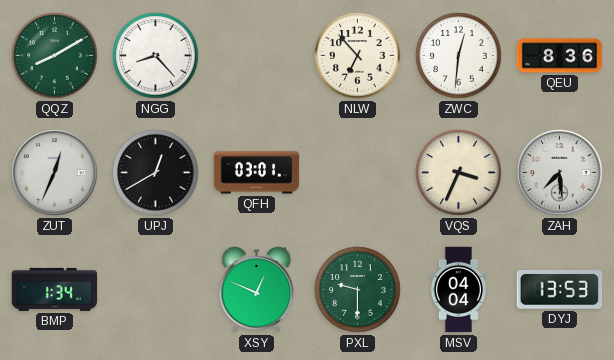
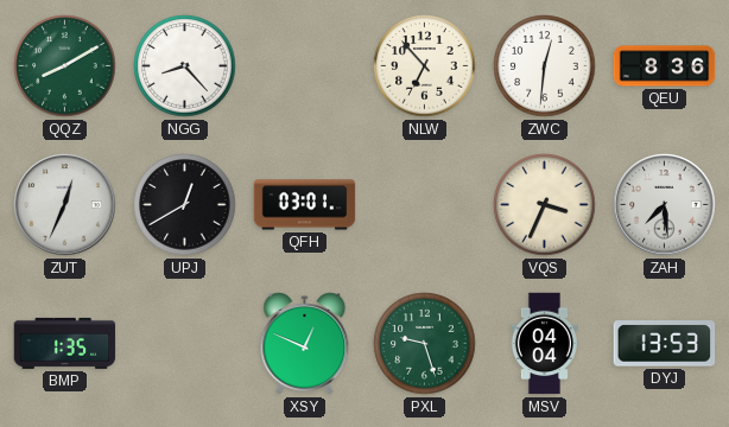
BMP: 1:34 -> 1:35
PXL: 9:30 -> 9:27
